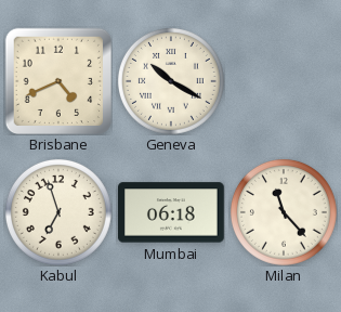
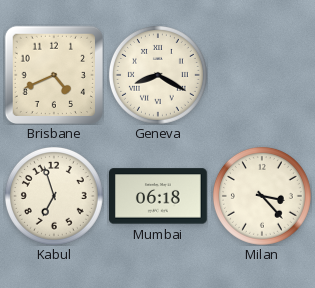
Geneva: 10:20 -> 8:20
Milan: 11:23 -> 3:23
